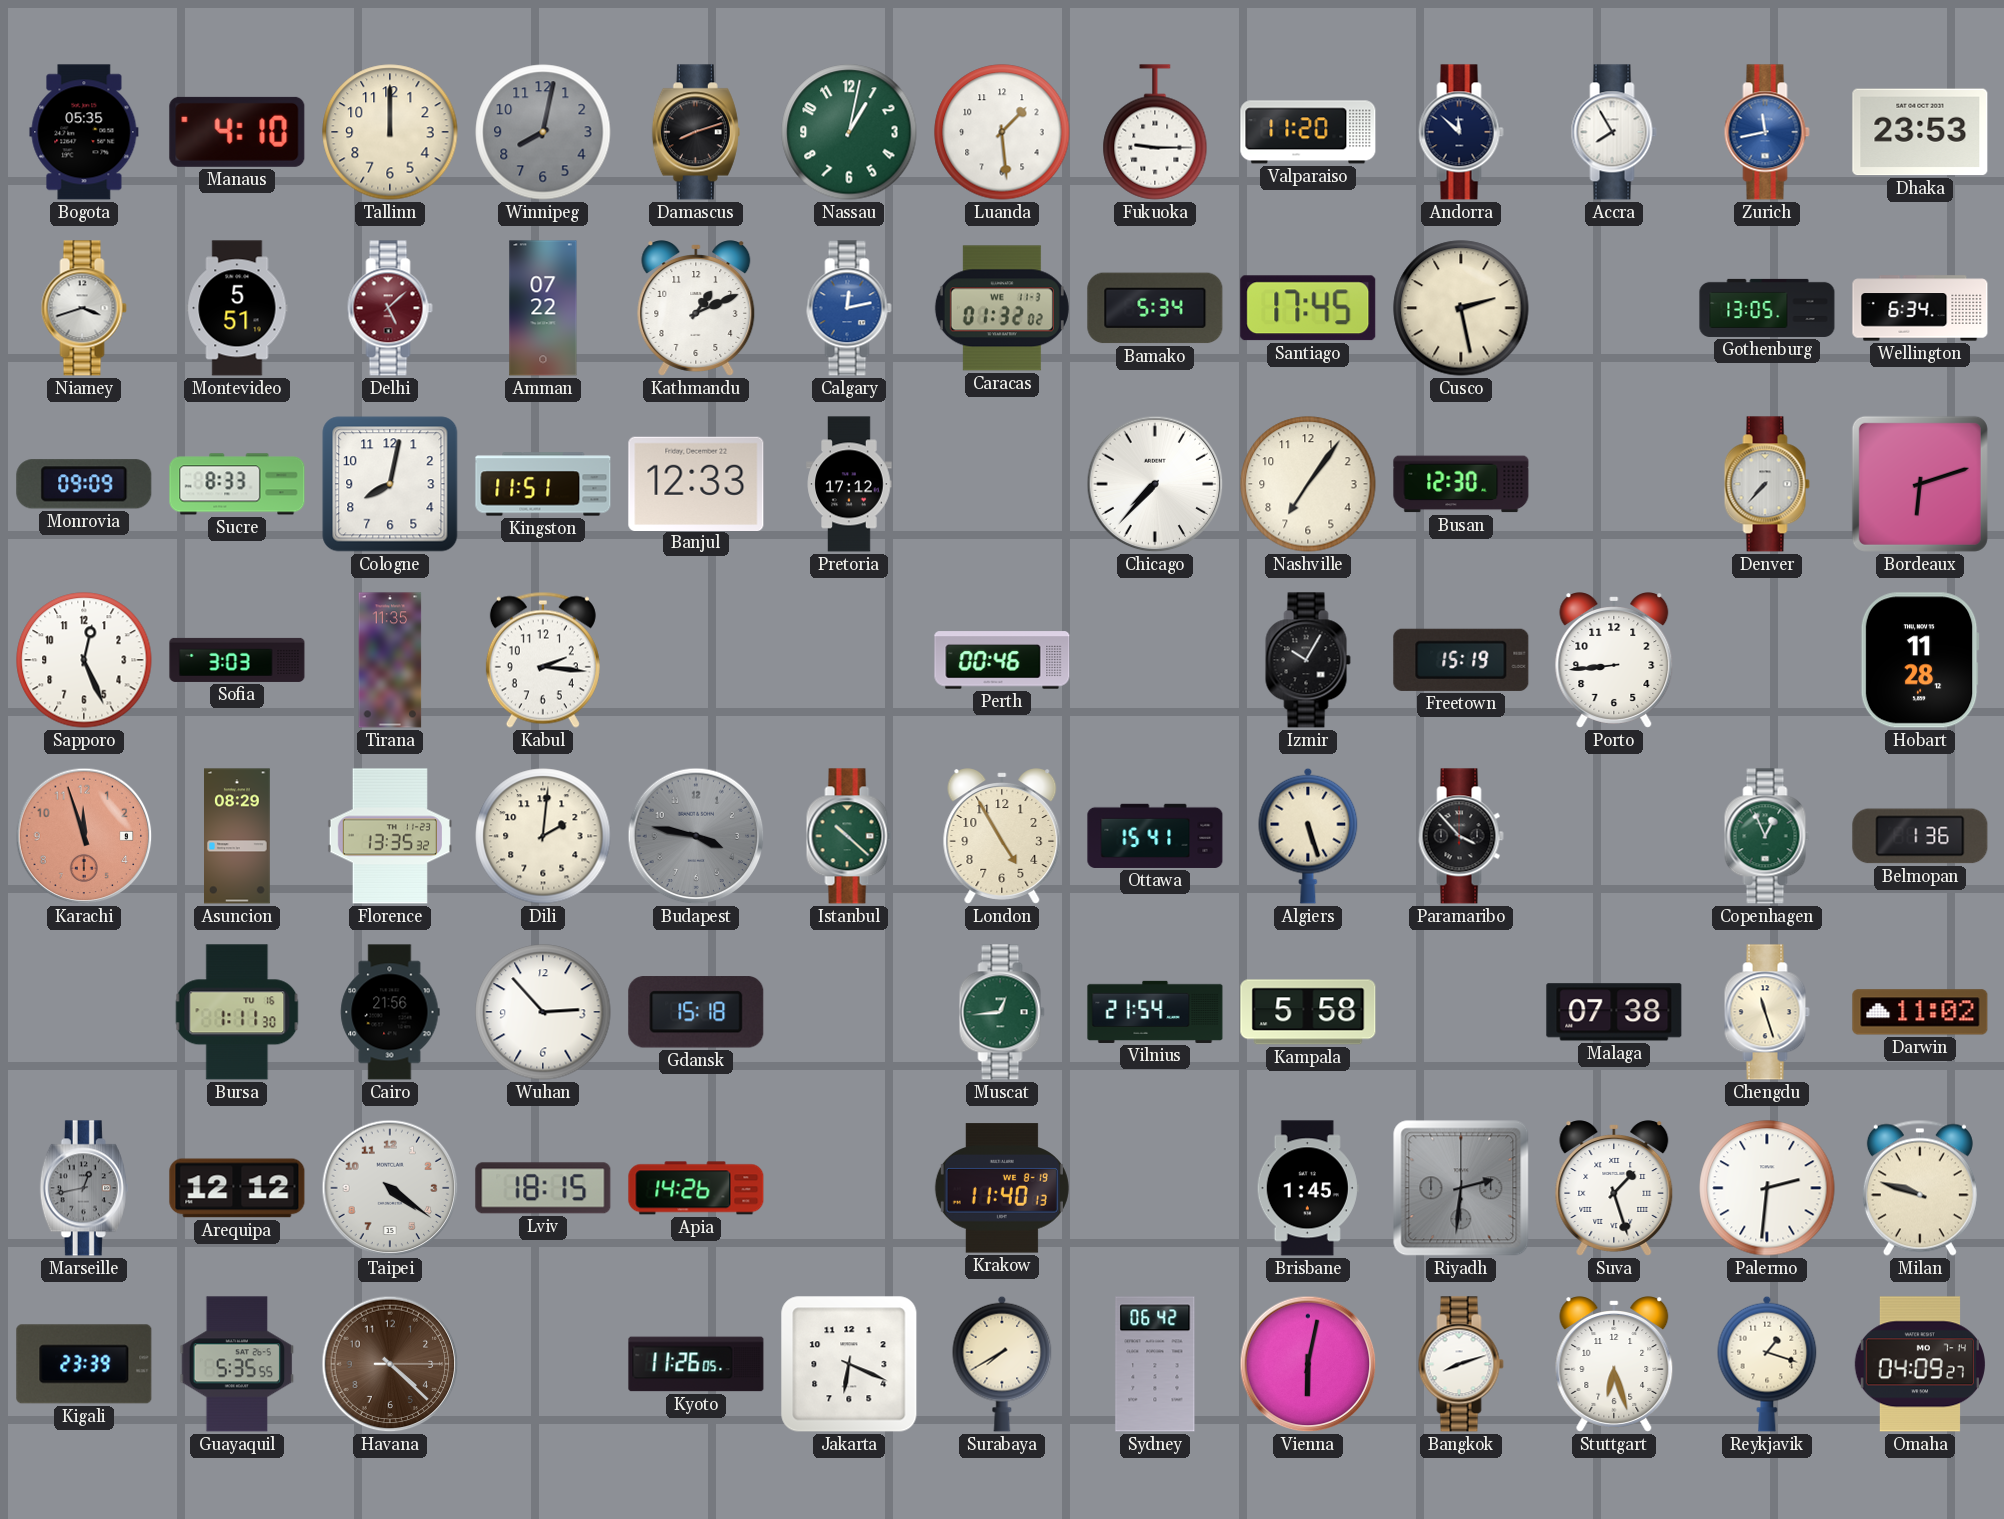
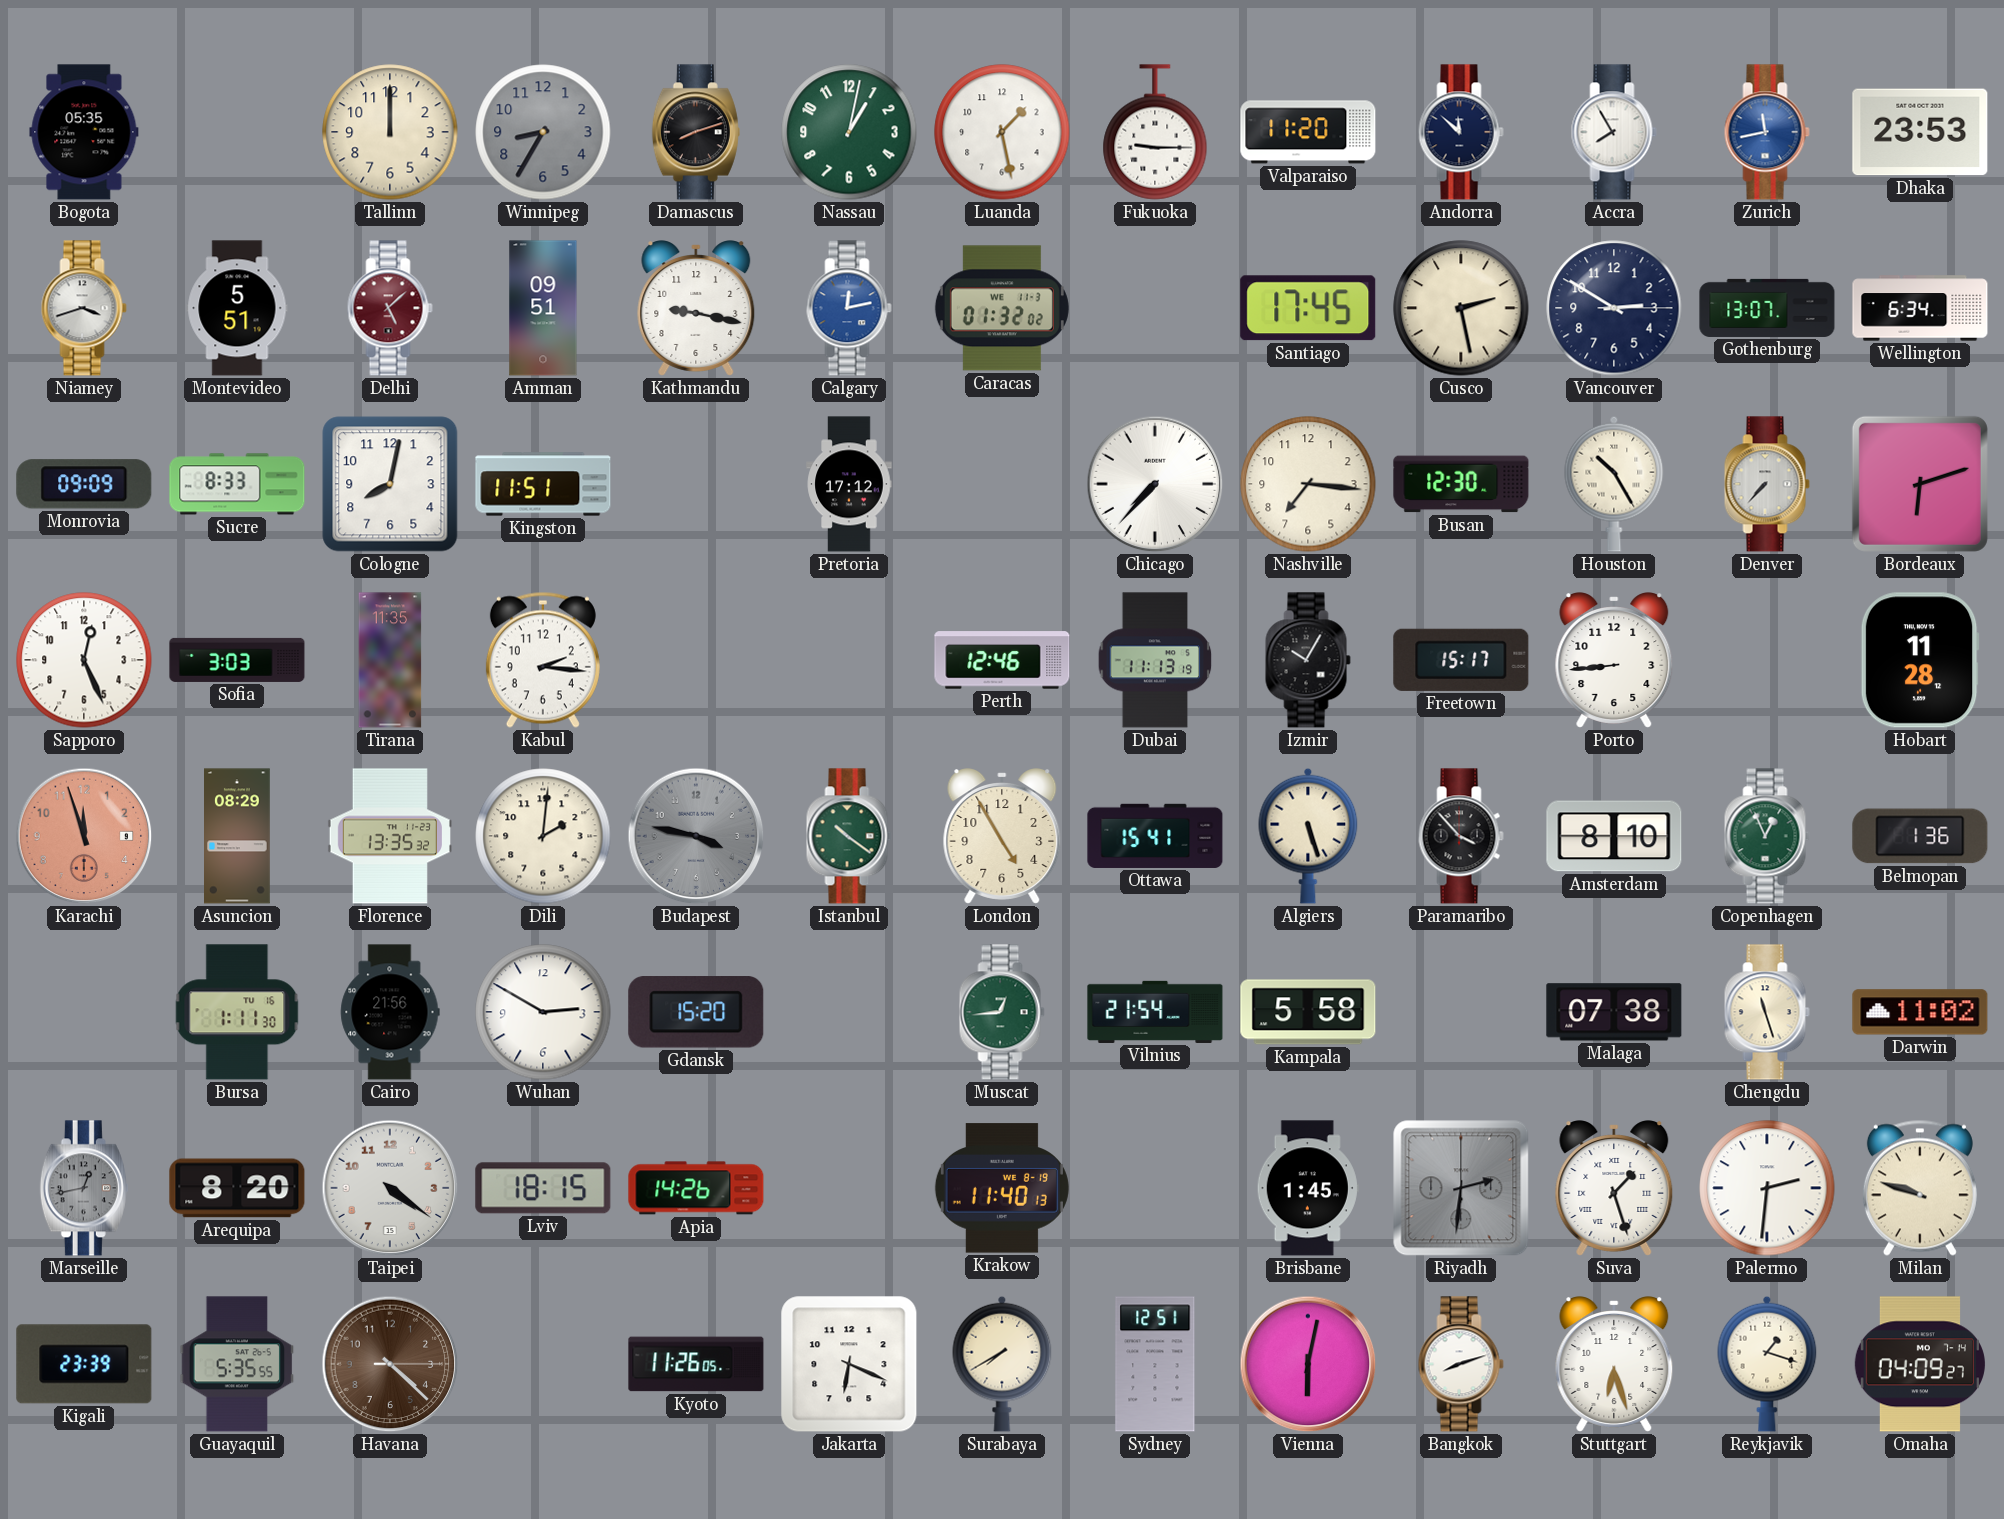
Manaus: 4:10 -> none
Winnipeg: 8:02 -> 8:35
Luanda: 1:29 -> 1:28
Amman: 07:22 -> 09:51
Kathmandu: 1:11 -> 9:17
Bamako: 5:34 -> none
Vancouver: none -> 2:50
Gothenburg: 13:05 -> 13:07
Banjul: 12:33 -> none
Nashville: 7:06 -> 7:16
Houston: none -> 10:25
Perth: 00:46 -> 12:46
Dubai: none -> 11:13
Freetown: 15:19 -> 15:17
Istanbul: 10:22 -> 10:21
Amsterdam: none -> 8:10
Wuhan: 2:53 -> 2:50
Gdansk: 15:18 -> 15:20
Arequipa: 12:12 -> 8:20
Sydney: 06:42 -> 12:51
